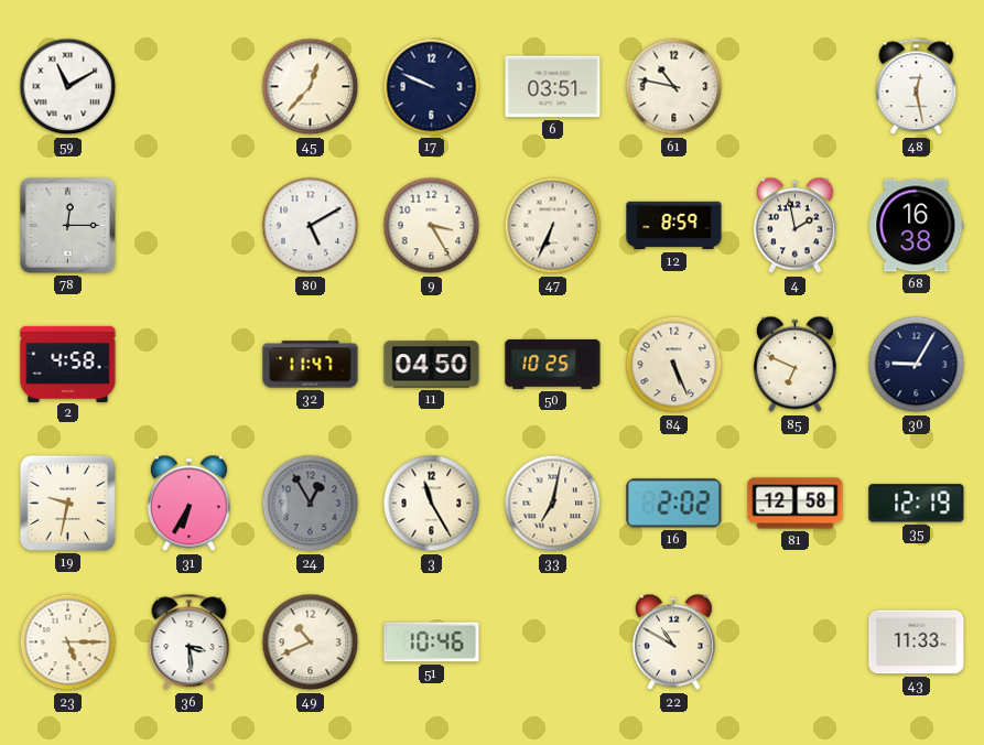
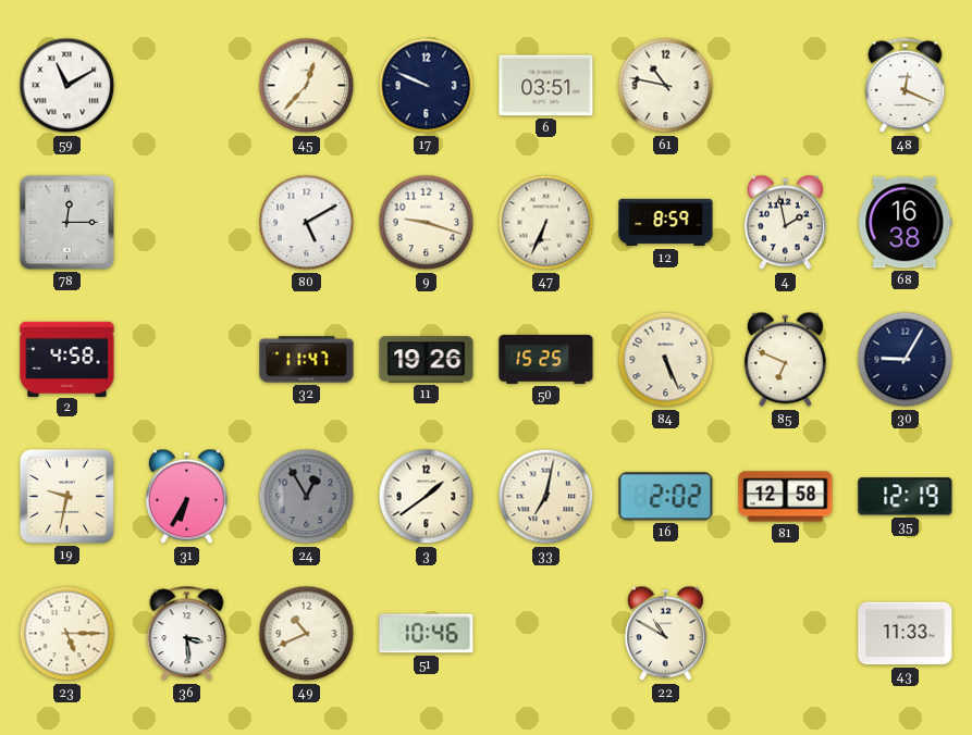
48: 12:28 -> 12:19
9: 3:25 -> 9:18
11: 04:50 -> 19:26
50: 10:25 -> 15:25
3: 11:25 -> 1:39
